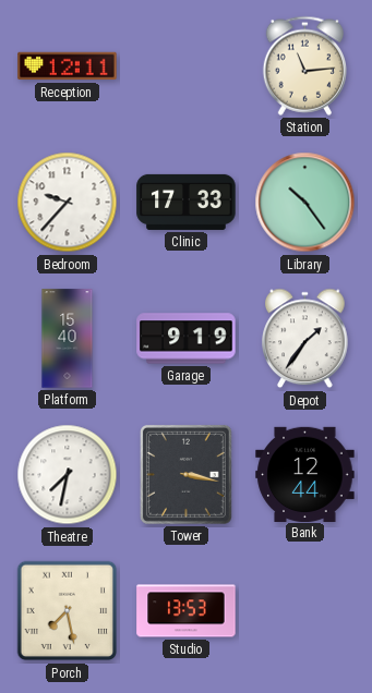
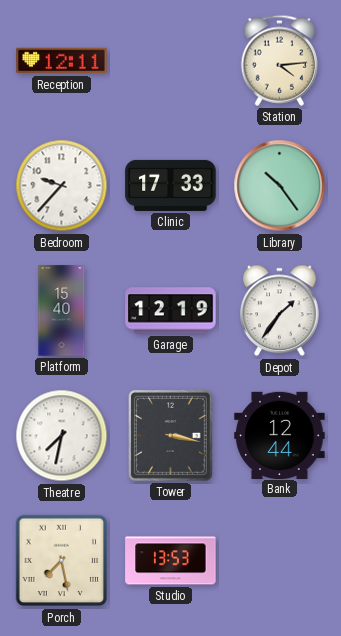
Station: 11:14 -> 4:14
Garage: 9:19 -> 12:19
